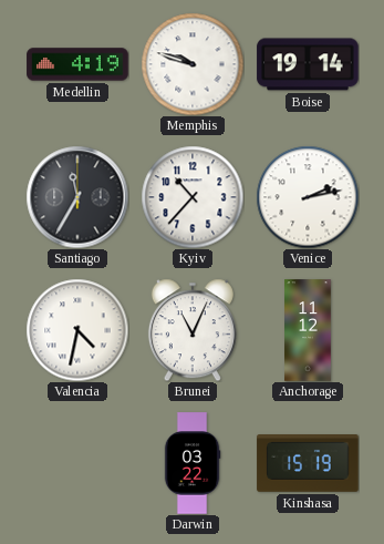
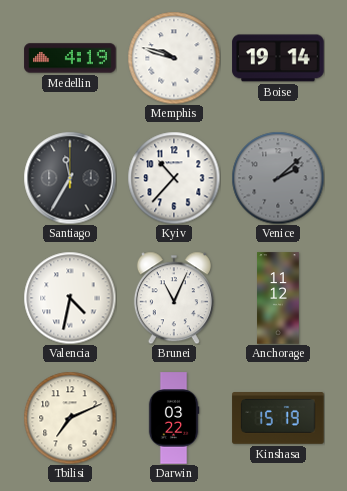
Venice: 2:13 -> 2:08
Venice dial: white -> grey
Tbilisi: none -> 7:11
